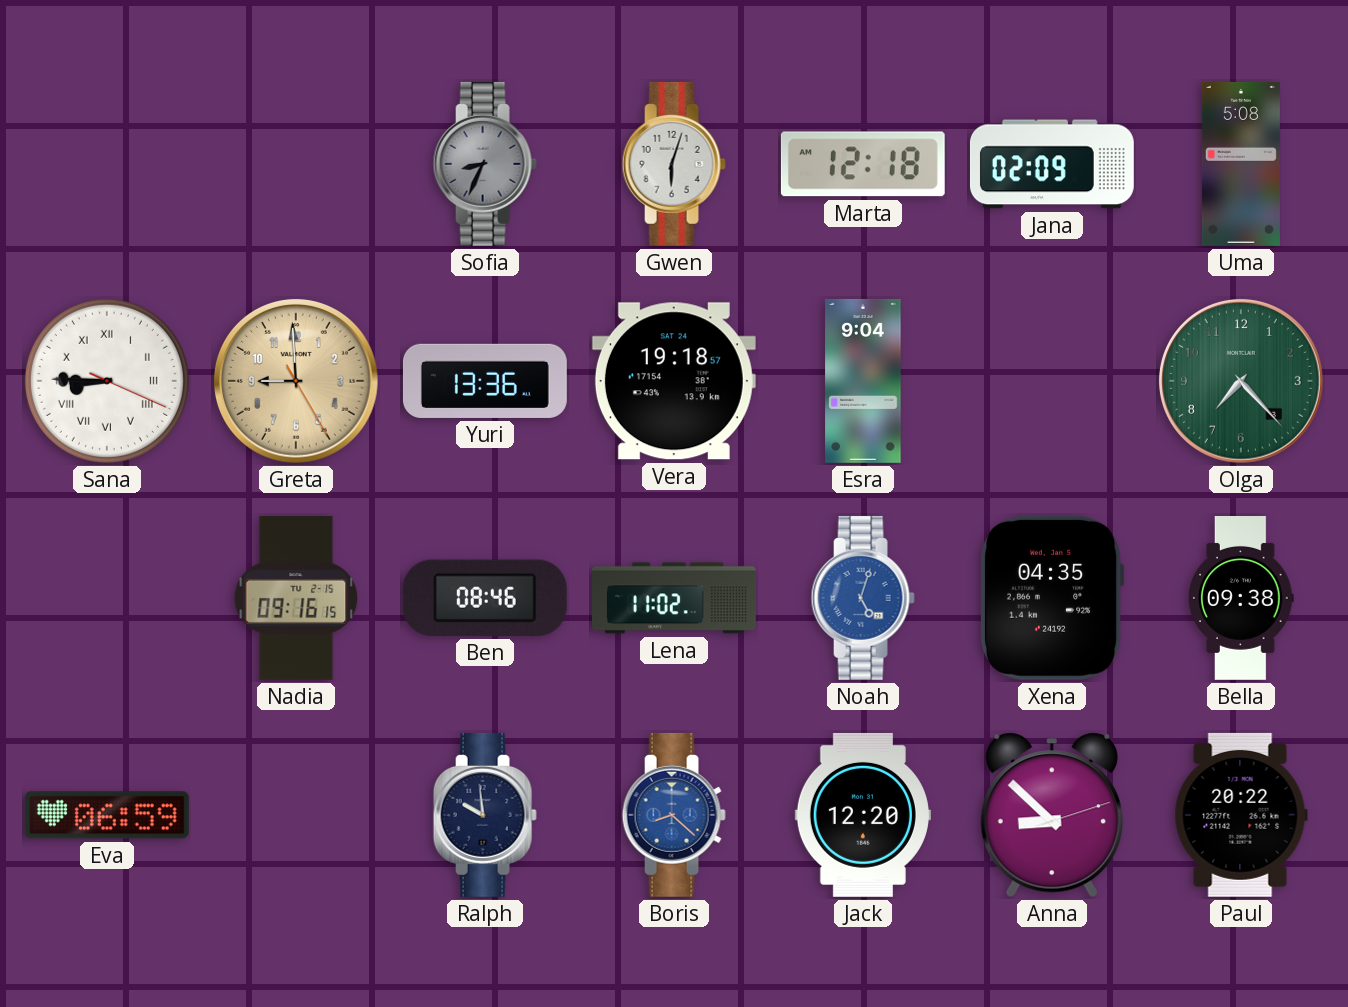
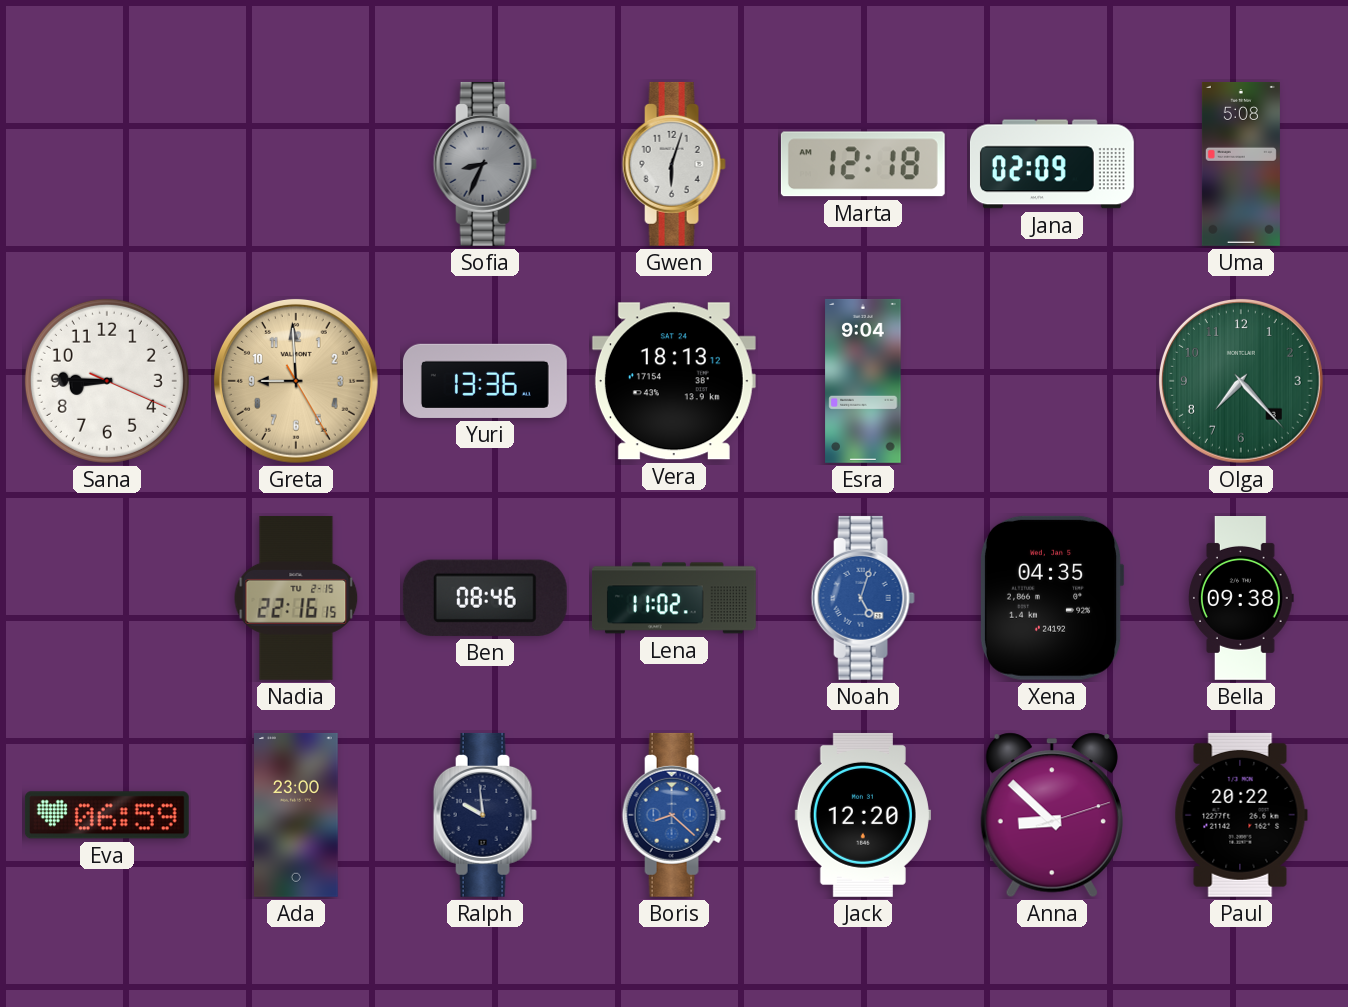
Sana numerals: Roman -> Arabic
Vera: 19:18 -> 18:13
Nadia: 09:16 -> 22:16
Ada: none -> 23:00
